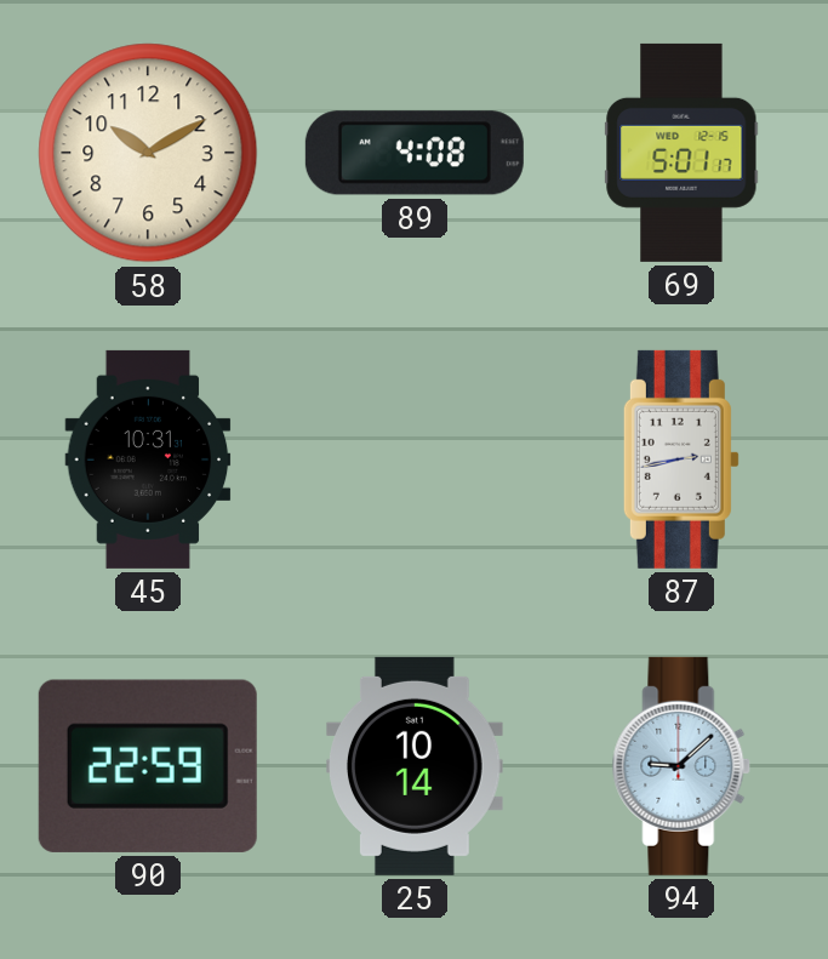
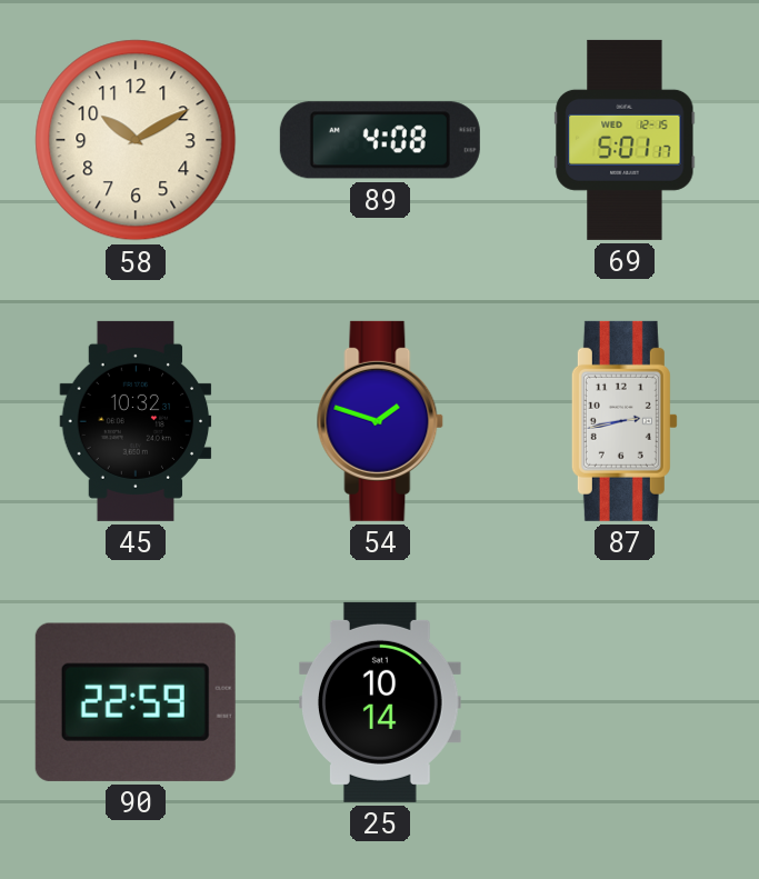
45: 10:31 -> 10:32
54: none -> 1:48
94: 9:08 -> none
